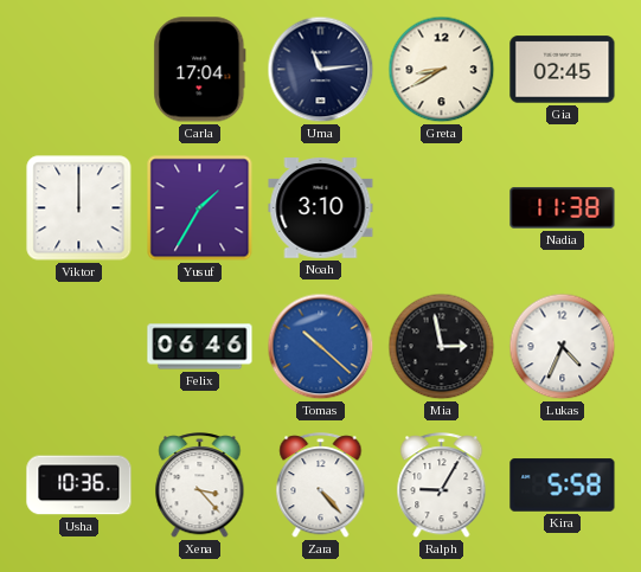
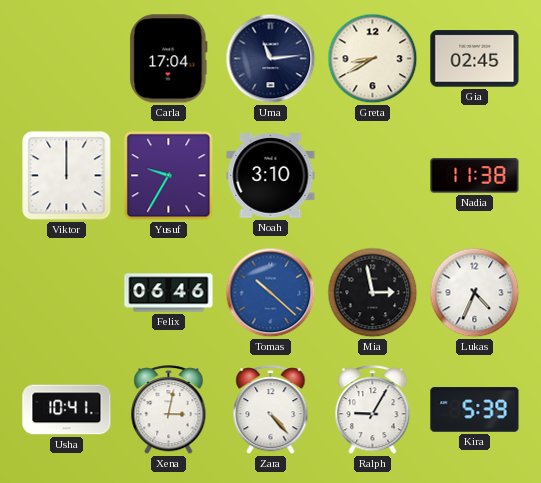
Yusuf: 1:35 -> 9:35
Usha: 10:36 -> 10:41
Xena: 3:23 -> 3:02
Kira: 5:58 -> 5:39
